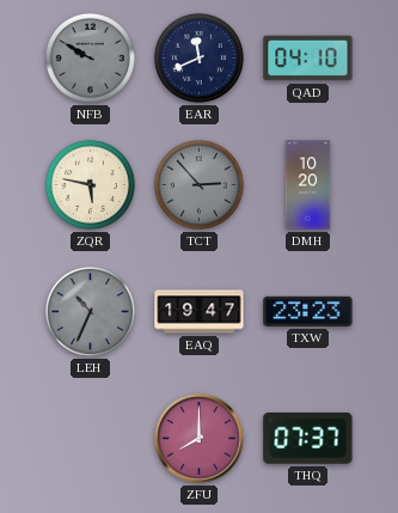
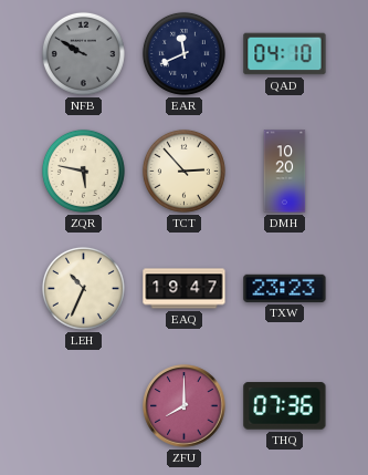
TCT dial: grey -> cream
LEH dial: grey -> cream
THQ: 07:37 -> 07:36
